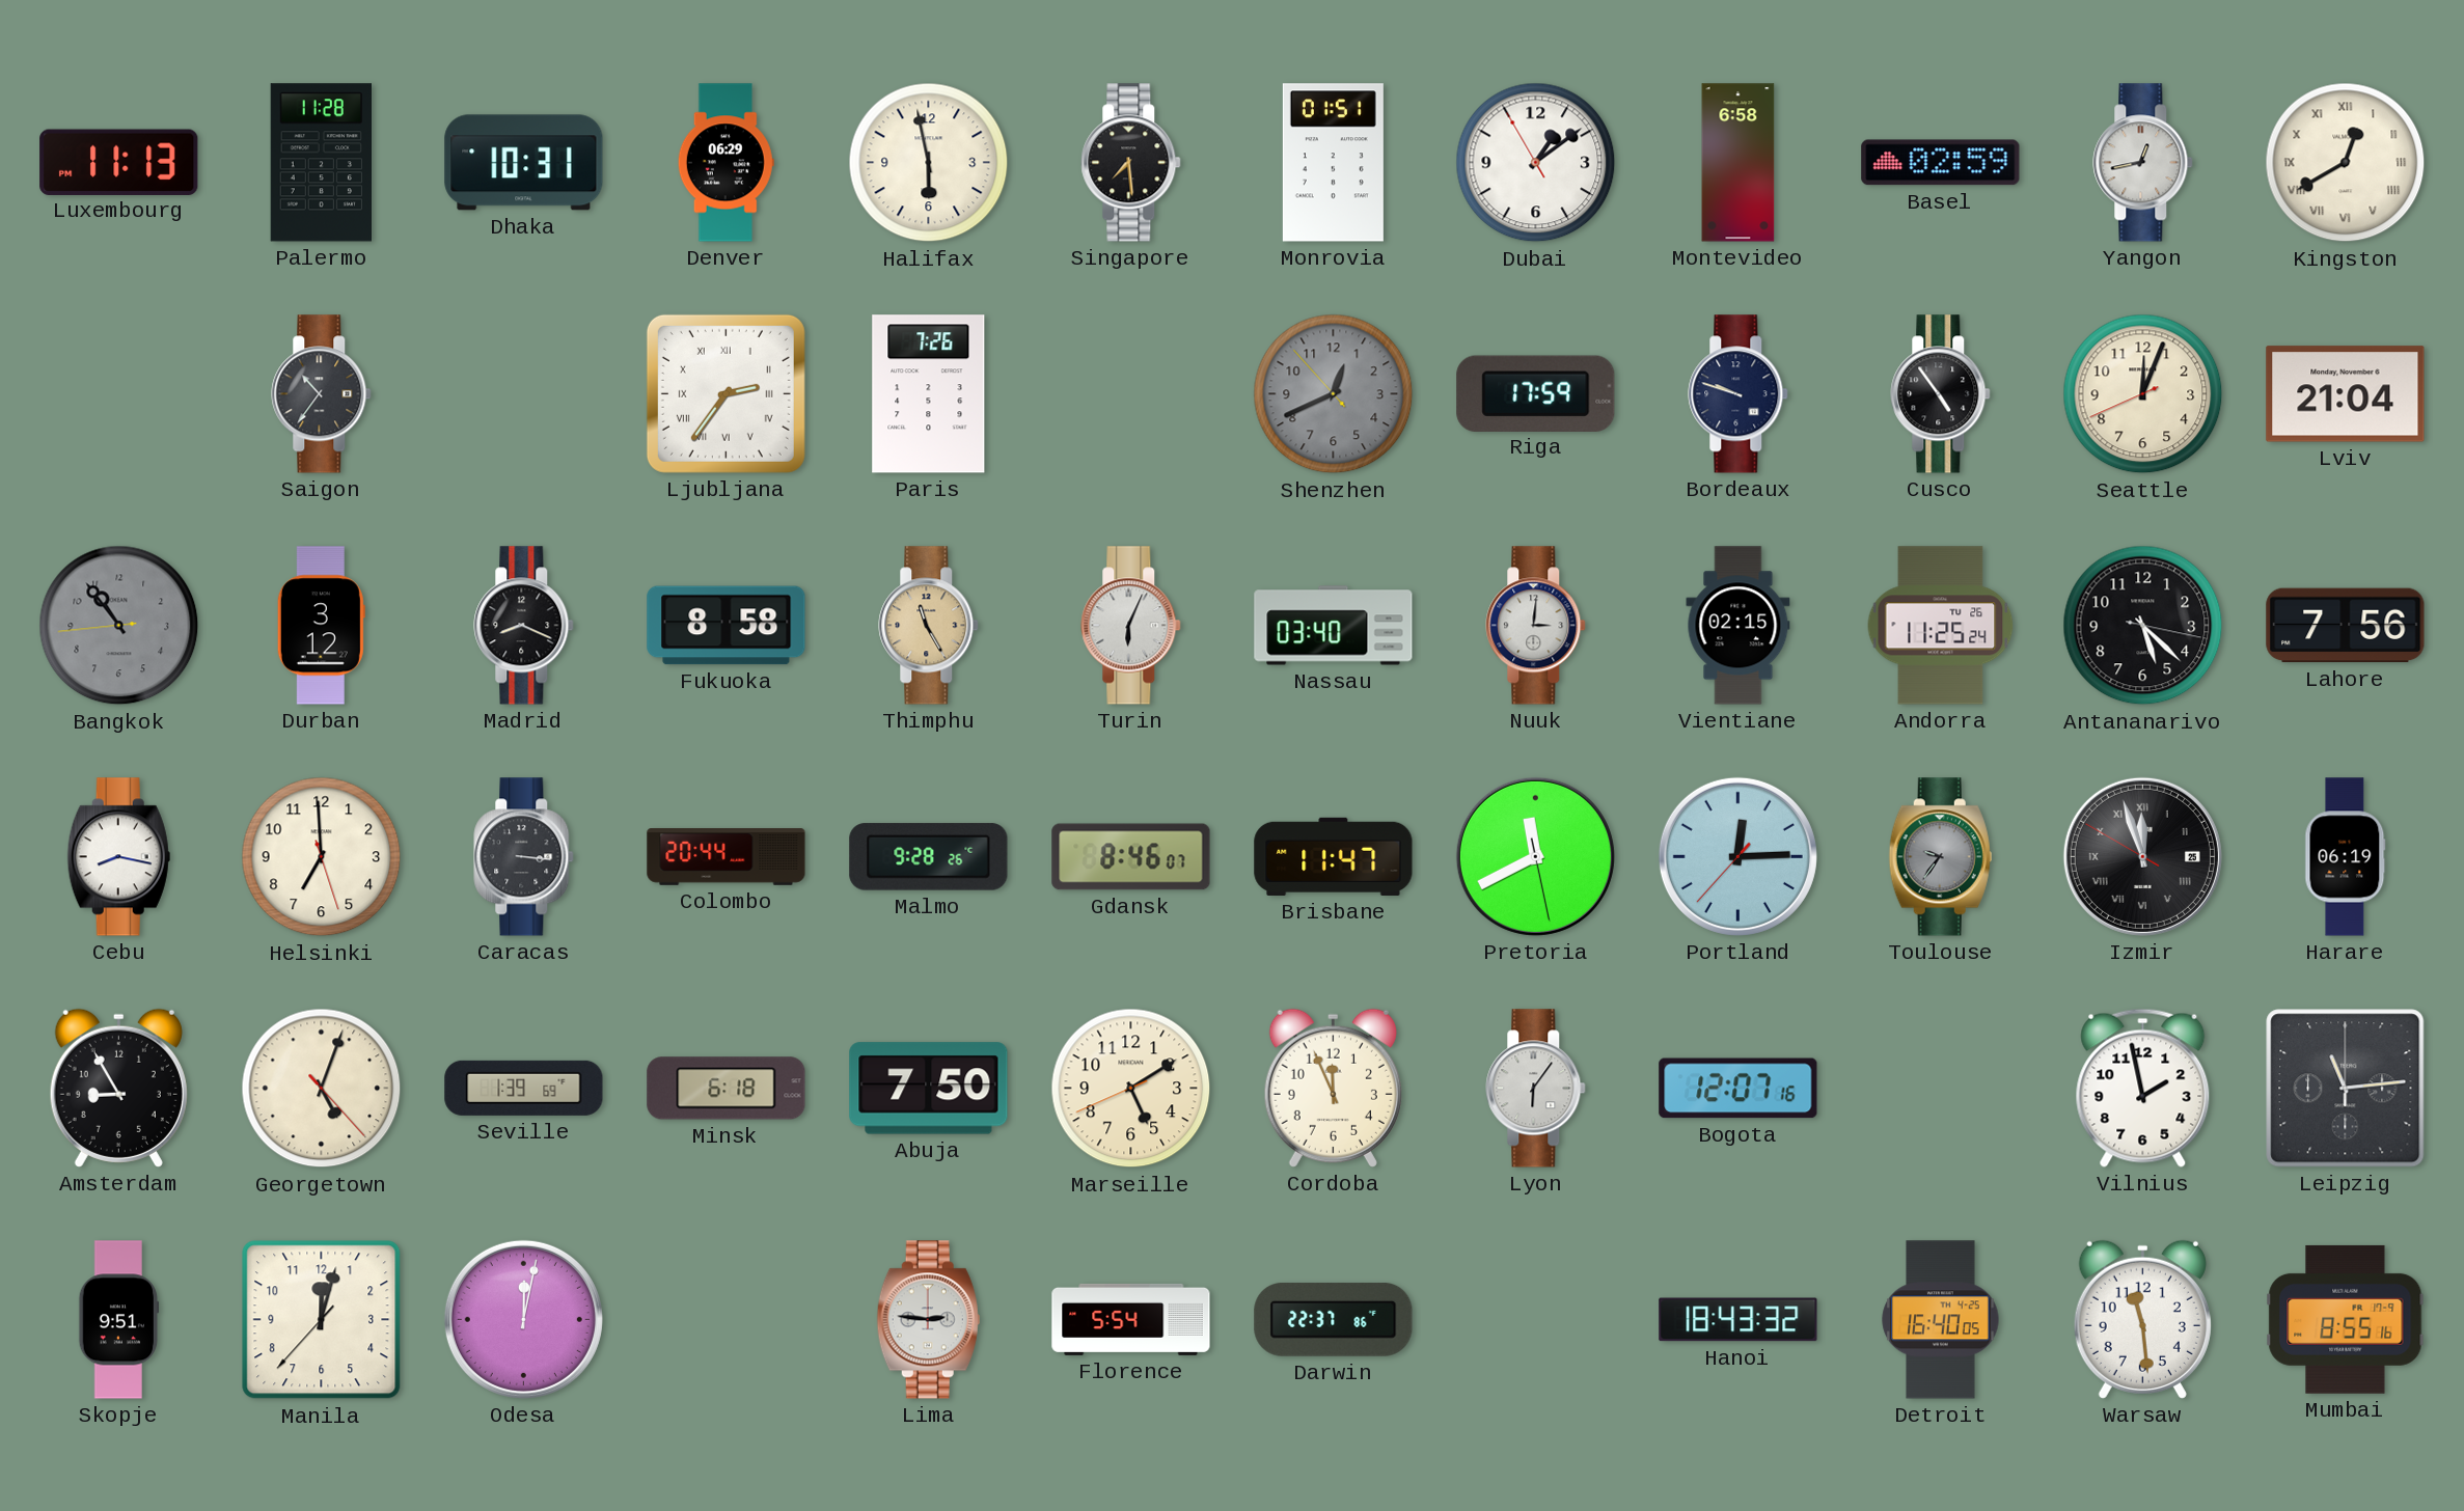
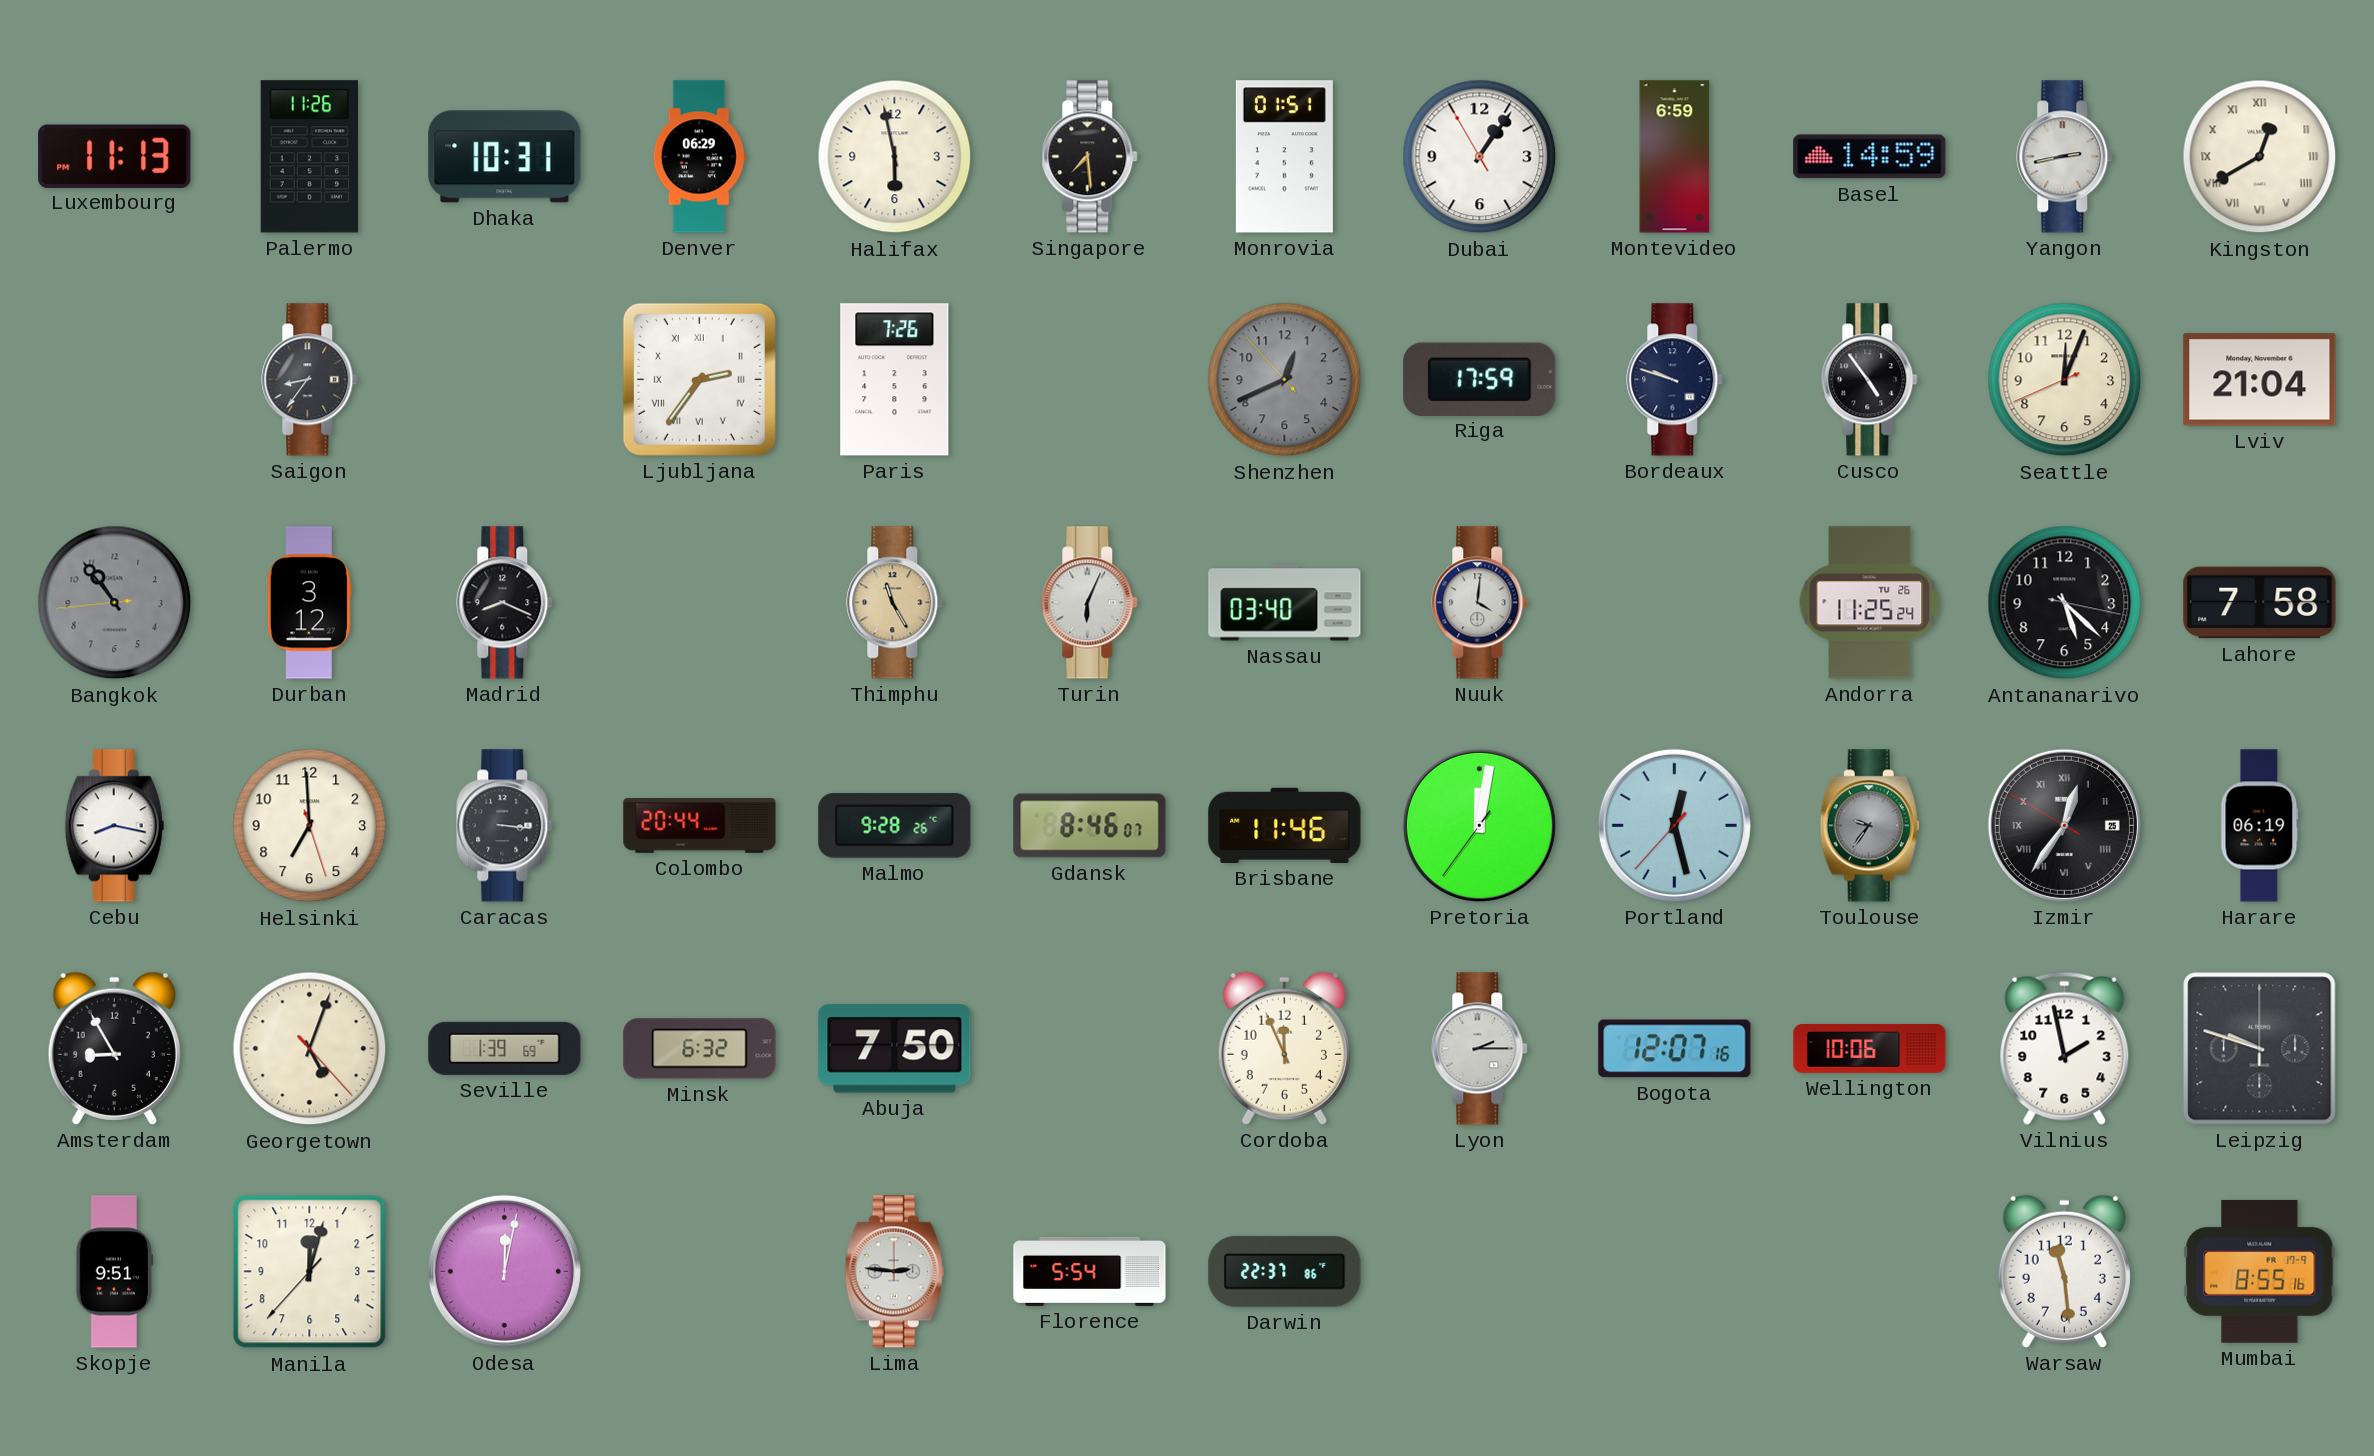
Palermo: 11:28 -> 11:26
Dubai: 1:08 -> 1:05
Montevideo: 6:58 -> 6:59
Basel: 02:59 -> 14:59
Yangon: 12:43 -> 2:43
Saigon: 10:36 -> 8:36
Fukuoka: 8:58 -> none
Nuuk: 3:01 -> 4:01
Vientiane: 02:15 -> none
Lahore: 7:56 -> 7:58
Brisbane: 11:47 -> 11:46
Pretoria: 11:40 -> 12:01
Portland: 12:14 -> 12:27
Izmir: 11:56 -> 12:35
Minsk: 6:18 -> 6:32
Marseille: 5:09 -> none
Lyon: 6:06 -> 2:15
Wellington: none -> 10:06
Leipzig: 11:14 -> 9:48
Hanoi: 18:43 -> none
Detroit: 16:40 -> none
